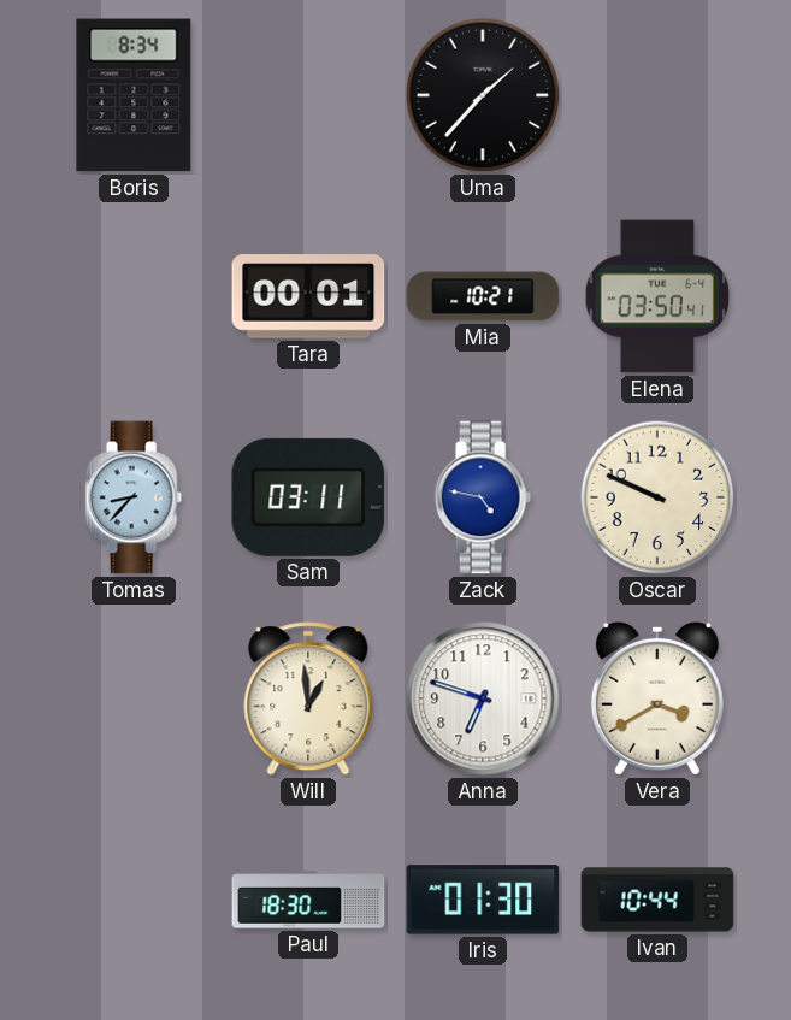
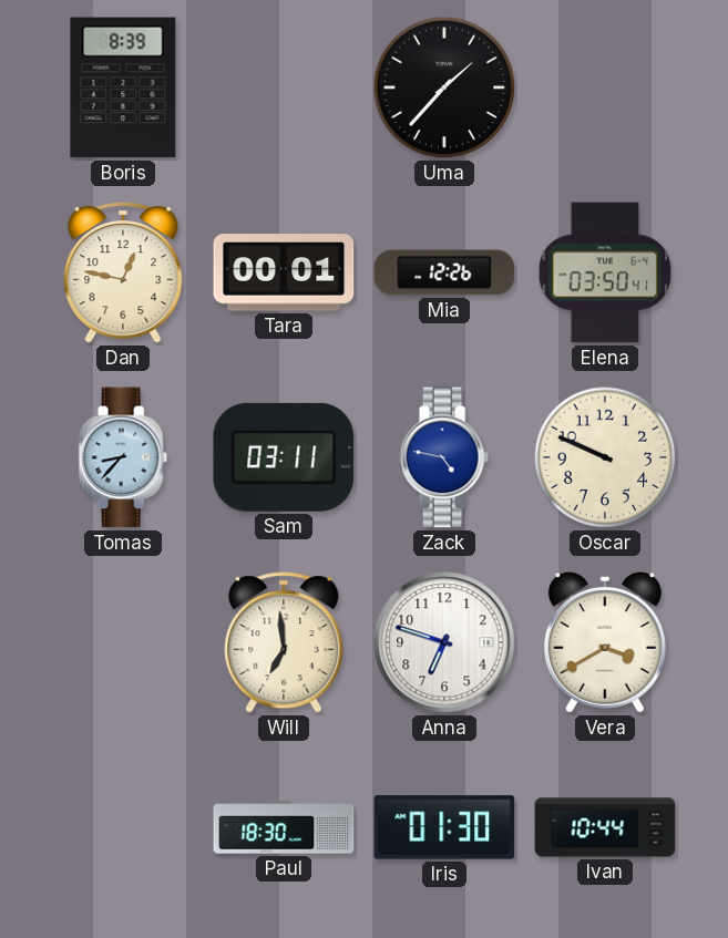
Boris: 8:34 -> 8:39
Dan: none -> 12:47
Mia: 10:21 -> 12:26
Will: 12:59 -> 6:59
